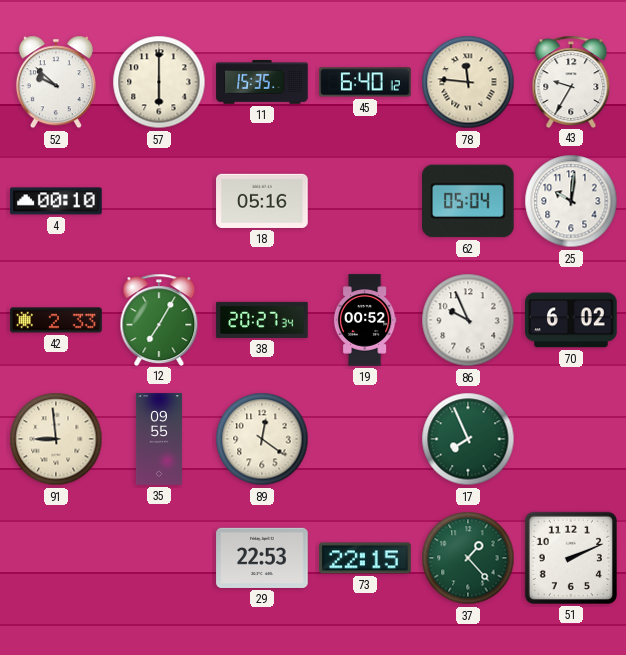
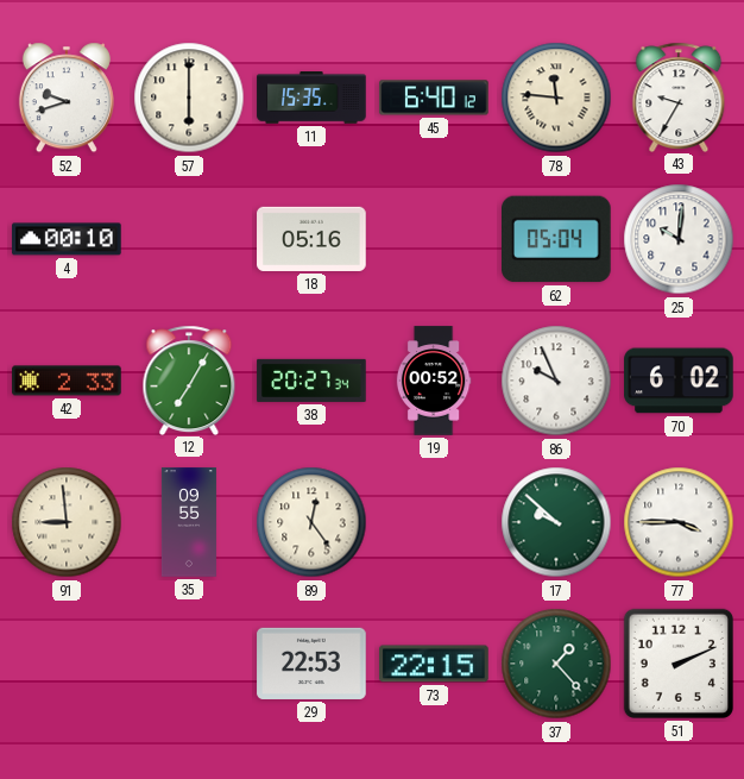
52: 9:52 -> 9:42
89: 12:21 -> 12:24
17: 7:56 -> 9:52
77: none -> 3:45
